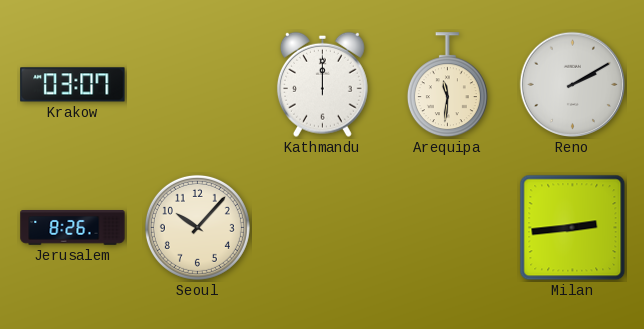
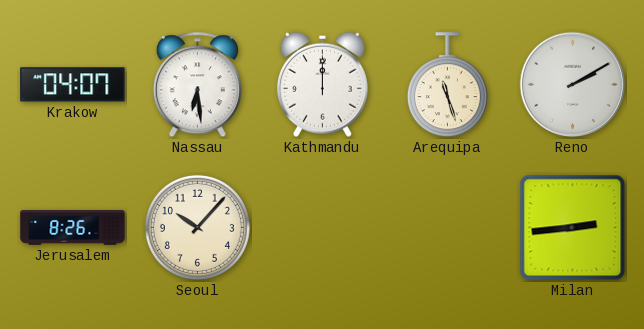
Krakow: 03:07 -> 04:07
Nassau: none -> 6:29
Arequipa: 11:31 -> 11:27
